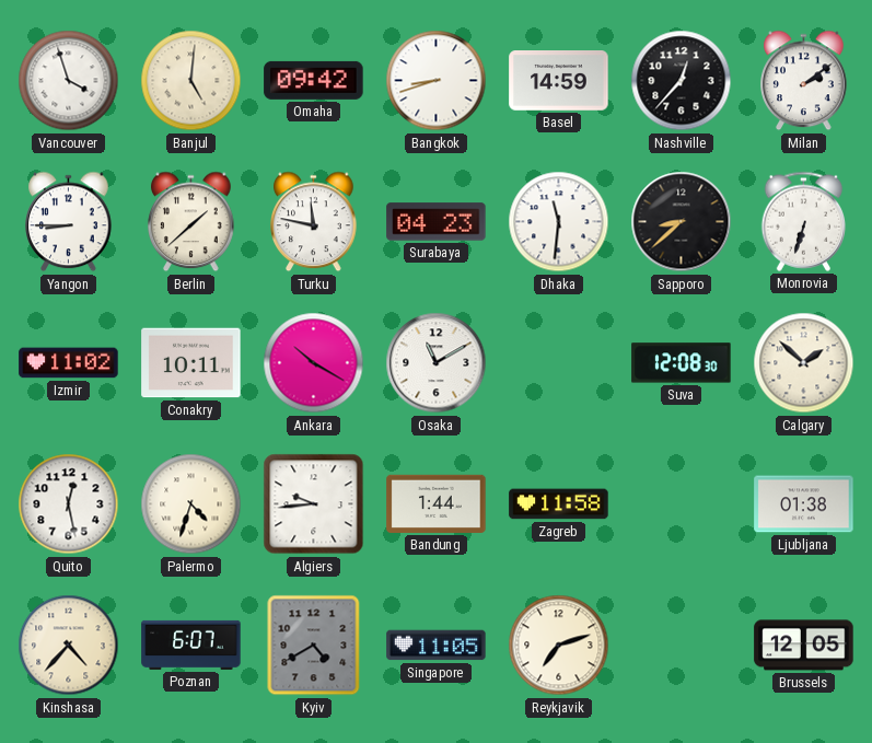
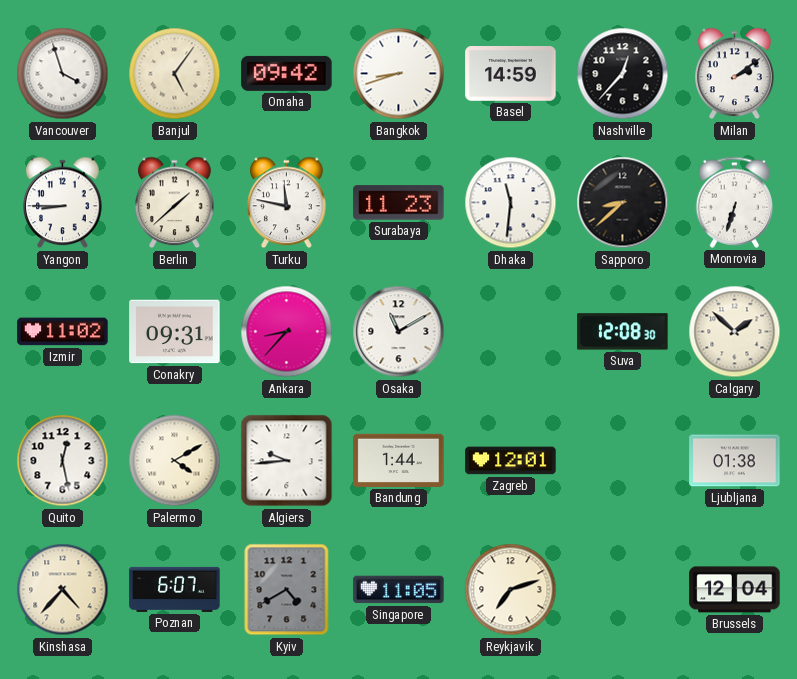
Banjul: 5:01 -> 5:06
Surabaya: 04:23 -> 11:23
Conakry: 10:11 -> 09:31
Ankara: 10:20 -> 8:37
Palermo: 4:33 -> 4:10
Zagreb: 11:58 -> 12:01
Brussels: 12:05 -> 12:04
